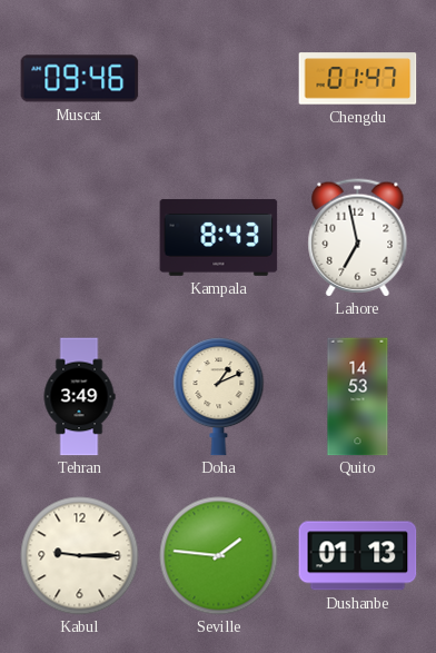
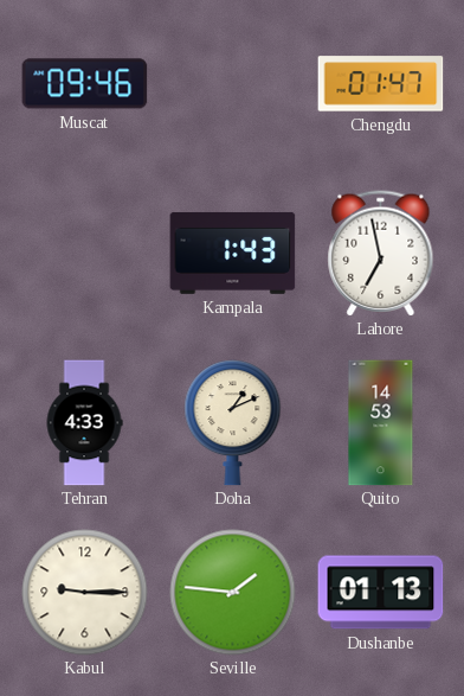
Kampala: 8:43 -> 1:43
Tehran: 3:49 -> 4:33
